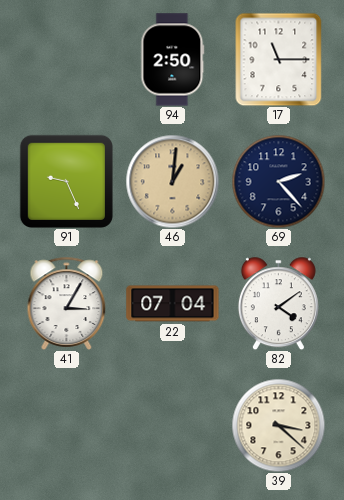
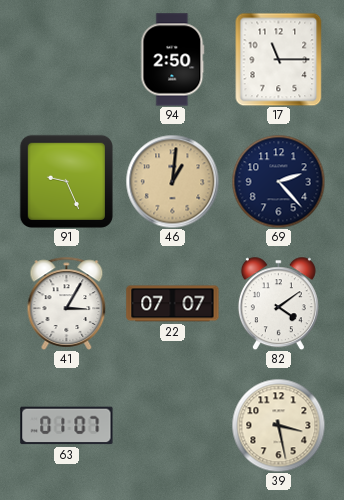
22: 07:04 -> 07:07
63: none -> 01:07
39: 3:22 -> 3:28
